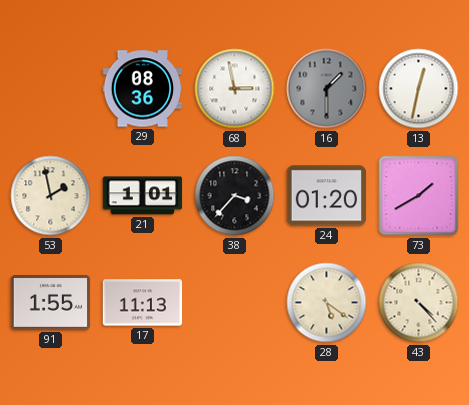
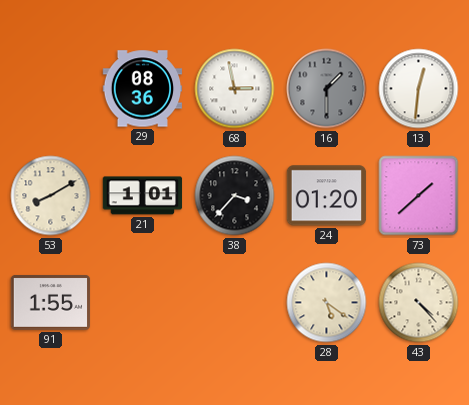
13: 12:32 -> 12:31
53: 1:58 -> 8:10
73: 1:40 -> 1:38
17: 11:13 -> none
